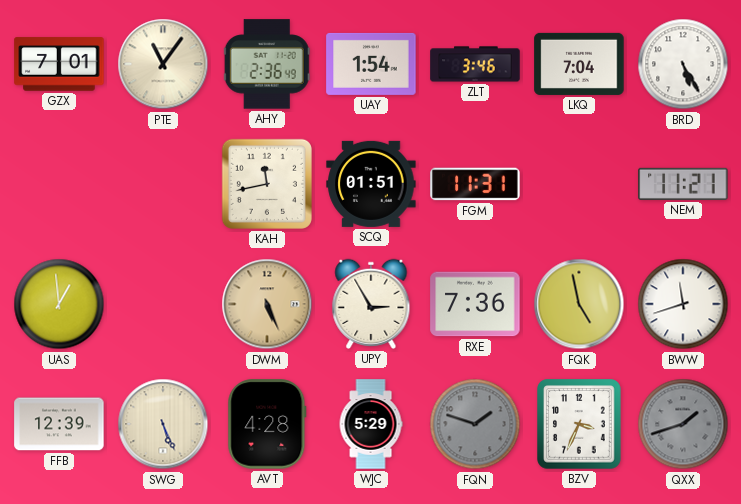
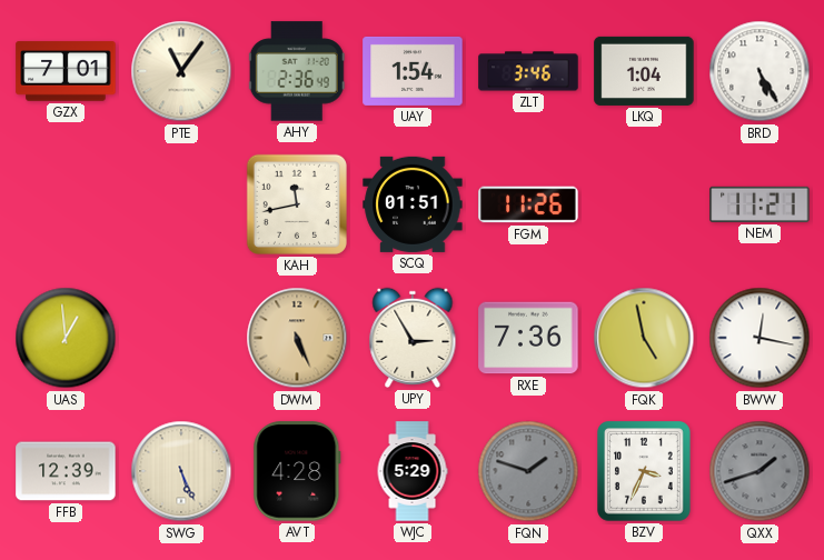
LKQ: 7:04 -> 1:04
FGM: 11:31 -> 11:26
BWW: 11:42 -> 12:17
